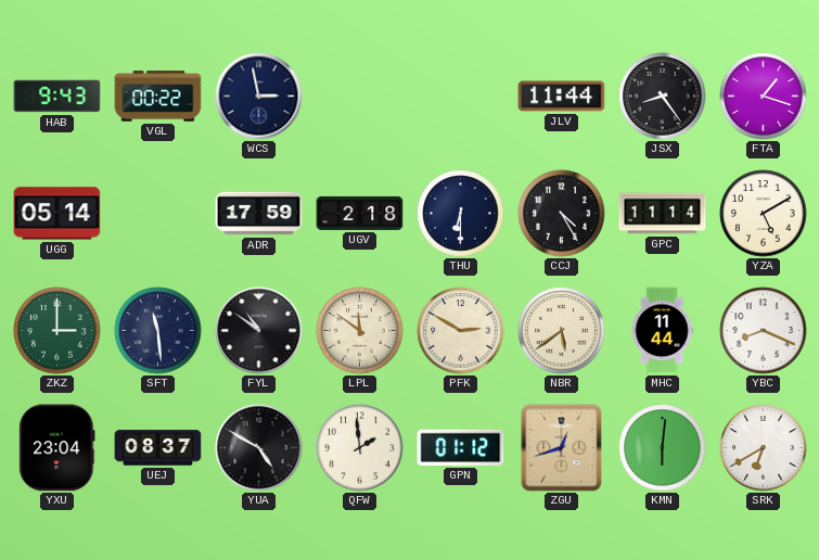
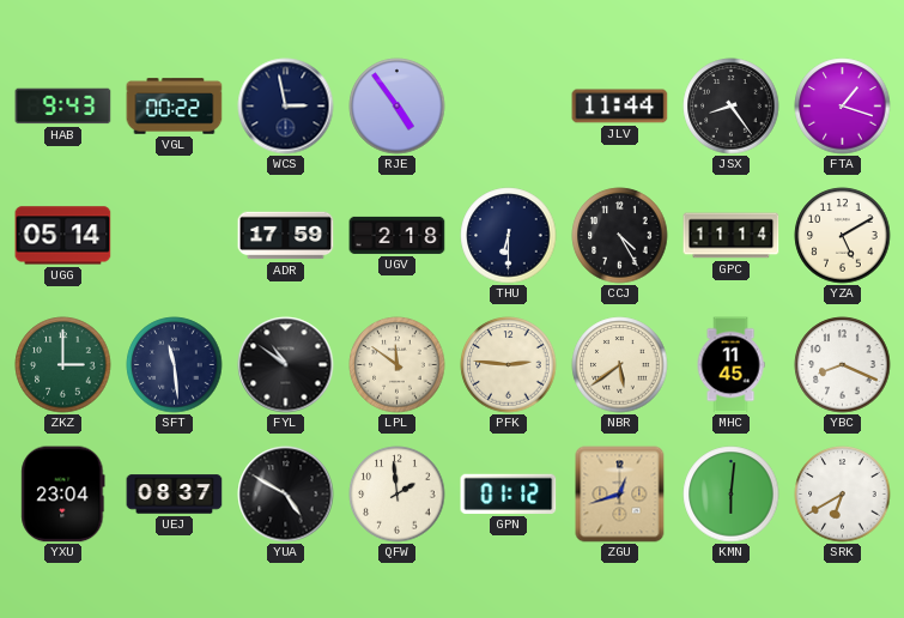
RJE: none -> 4:54
PFK: 2:50 -> 2:46
MHC: 11:44 -> 11:45
